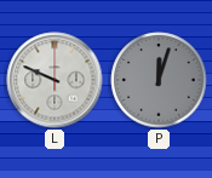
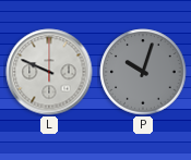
P: 12:03 -> 10:03
